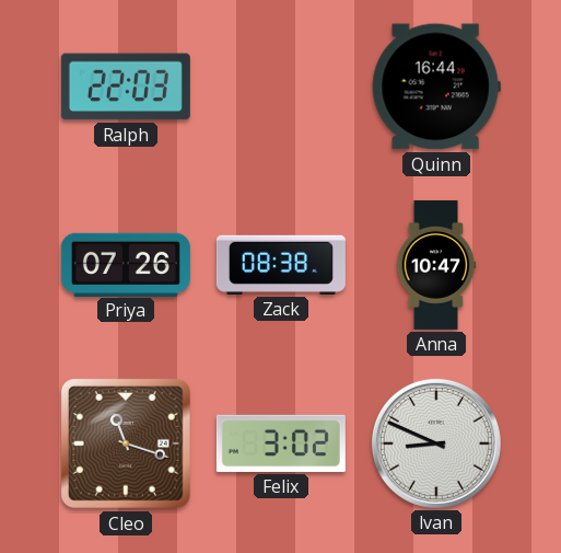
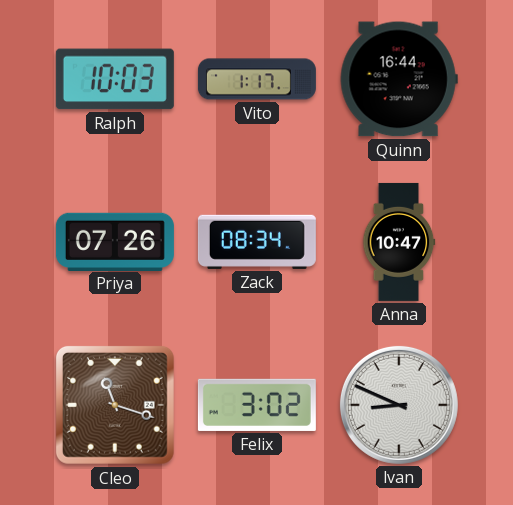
Ralph: 22:03 -> 10:03
Vito: none -> 1:17
Zack: 08:38 -> 08:34
